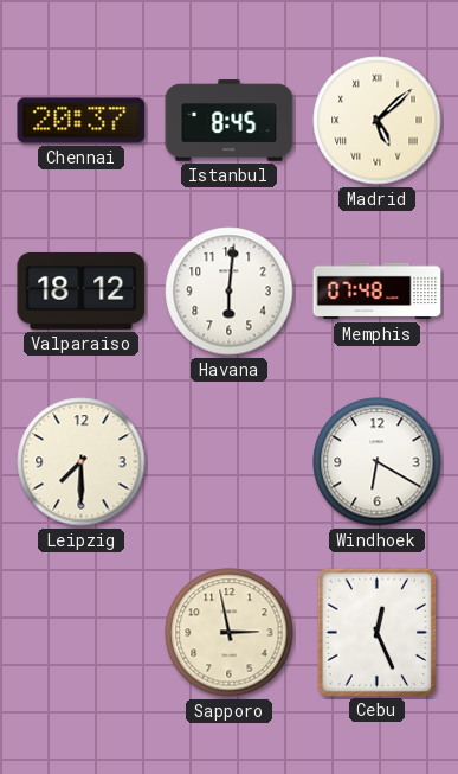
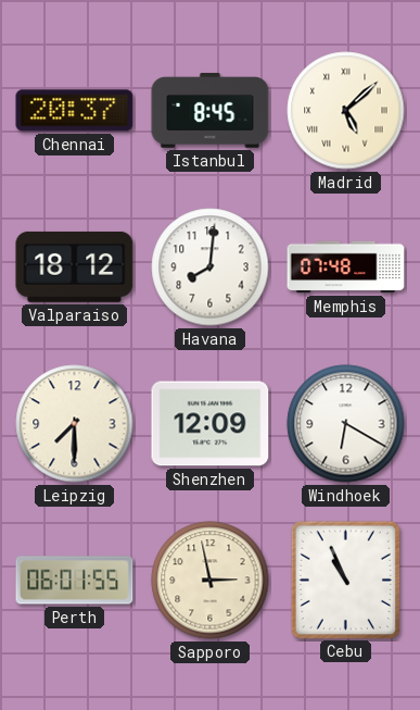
Havana: 6:01 -> 8:01
Shenzhen: none -> 12:09
Perth: none -> 06:01
Cebu: 12:26 -> 10:56
